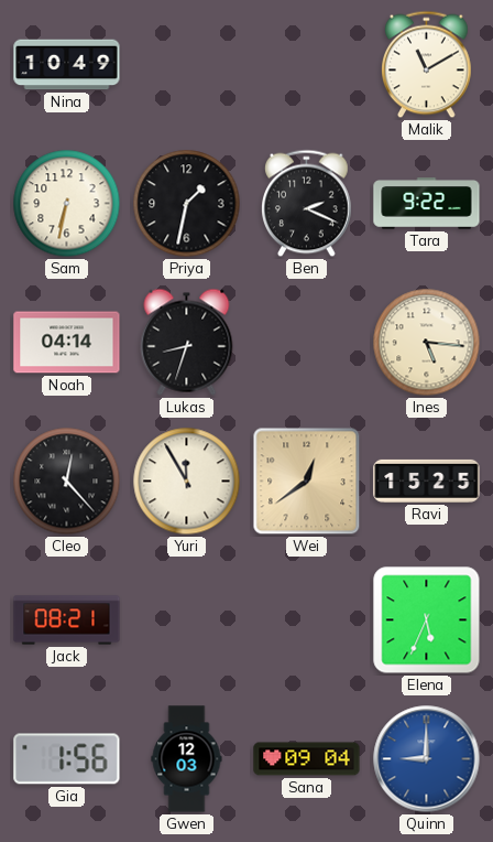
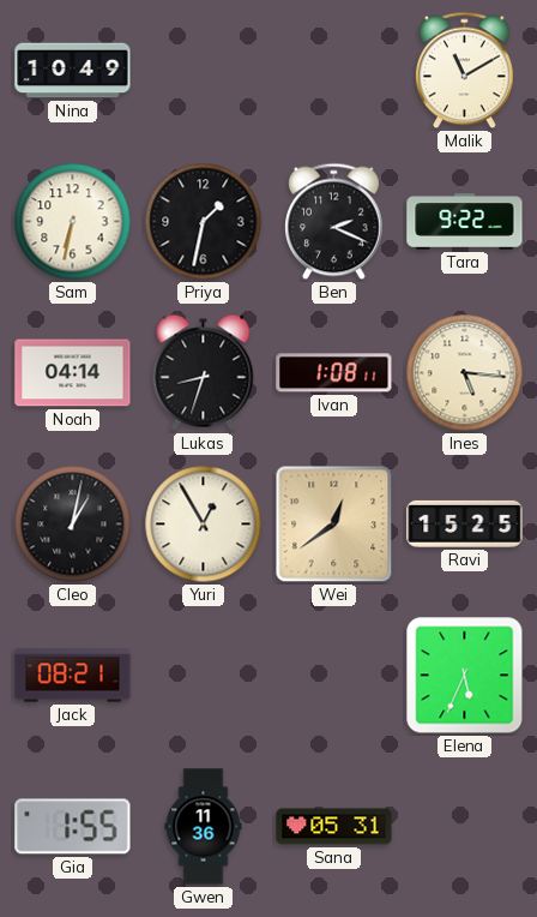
Ivan: none -> 1:08
Cleo: 12:23 -> 1:02
Yuri: 11:55 -> 12:55
Gia: 1:56 -> 1:55
Gwen: 12:03 -> 11:36
Sana: 09:04 -> 05:31
Quinn: 9:00 -> none
